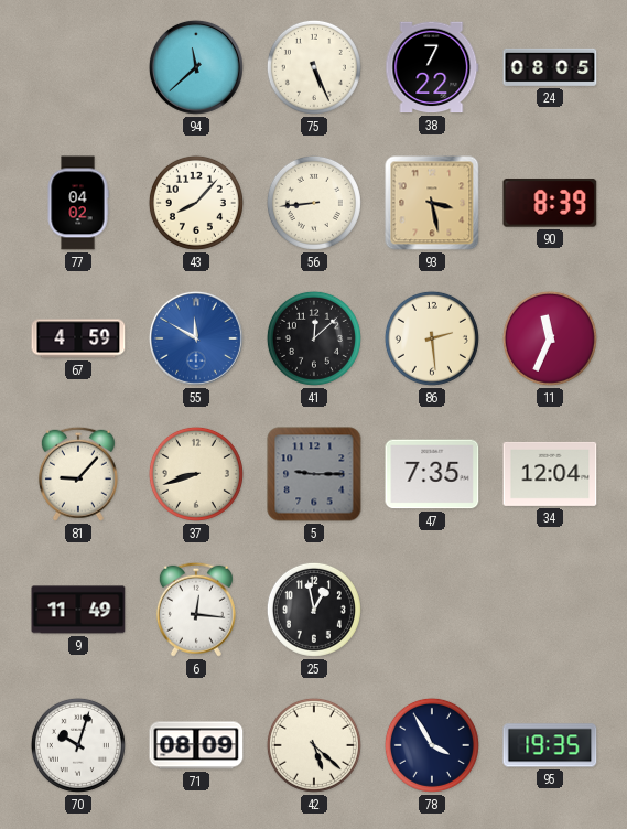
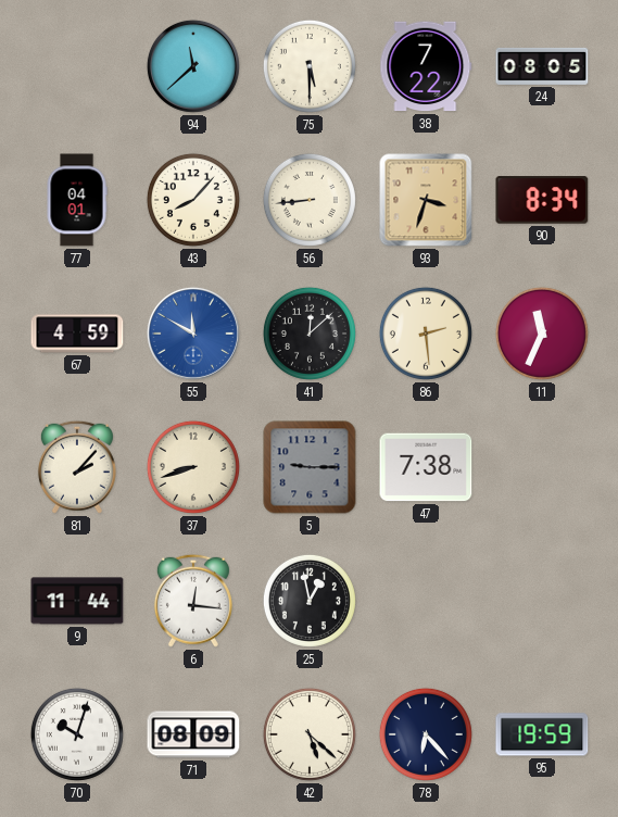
75: 5:26 -> 5:30
77: 04:02 -> 04:01
93: 3:28 -> 3:33
90: 8:39 -> 8:34
81: 9:07 -> 2:07
47: 7:35 -> 7:38
34: 12:04 -> none
9: 11:49 -> 11:44
78: 3:55 -> 6:23
95: 19:35 -> 19:59
